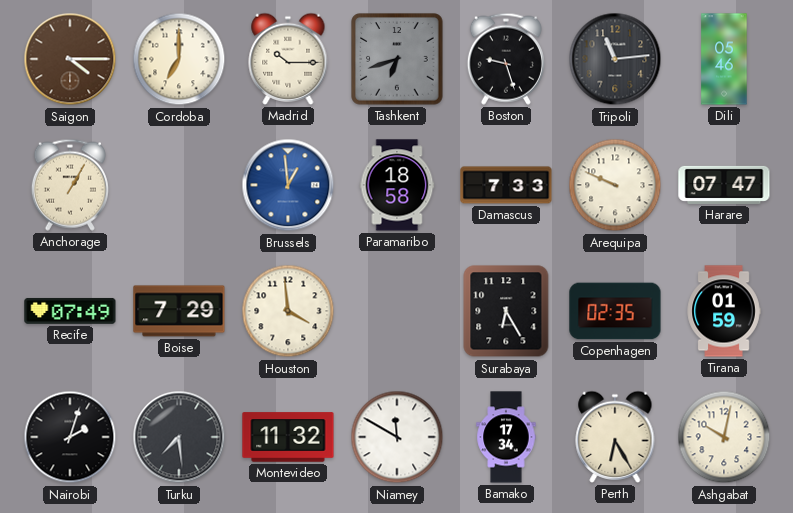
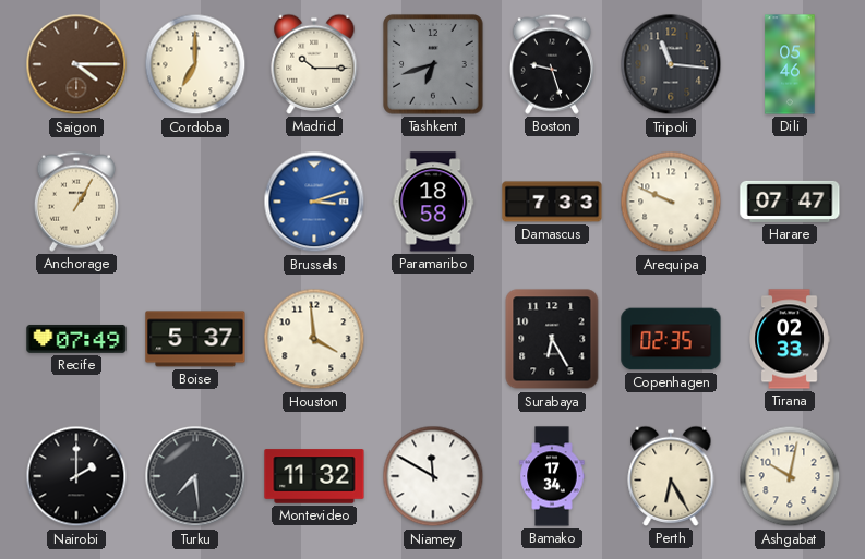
Tripoli: 11:14 -> 11:16
Brussels: 12:59 -> 3:12
Boise: 7:29 -> 5:37
Tirana: 01:59 -> 02:33
Nairobi: 2:03 -> 2:00
